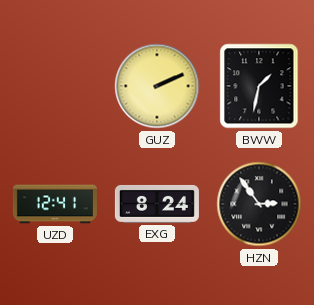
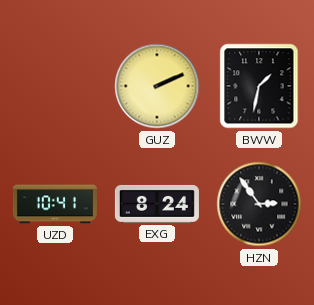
UZD: 12:41 -> 10:41
